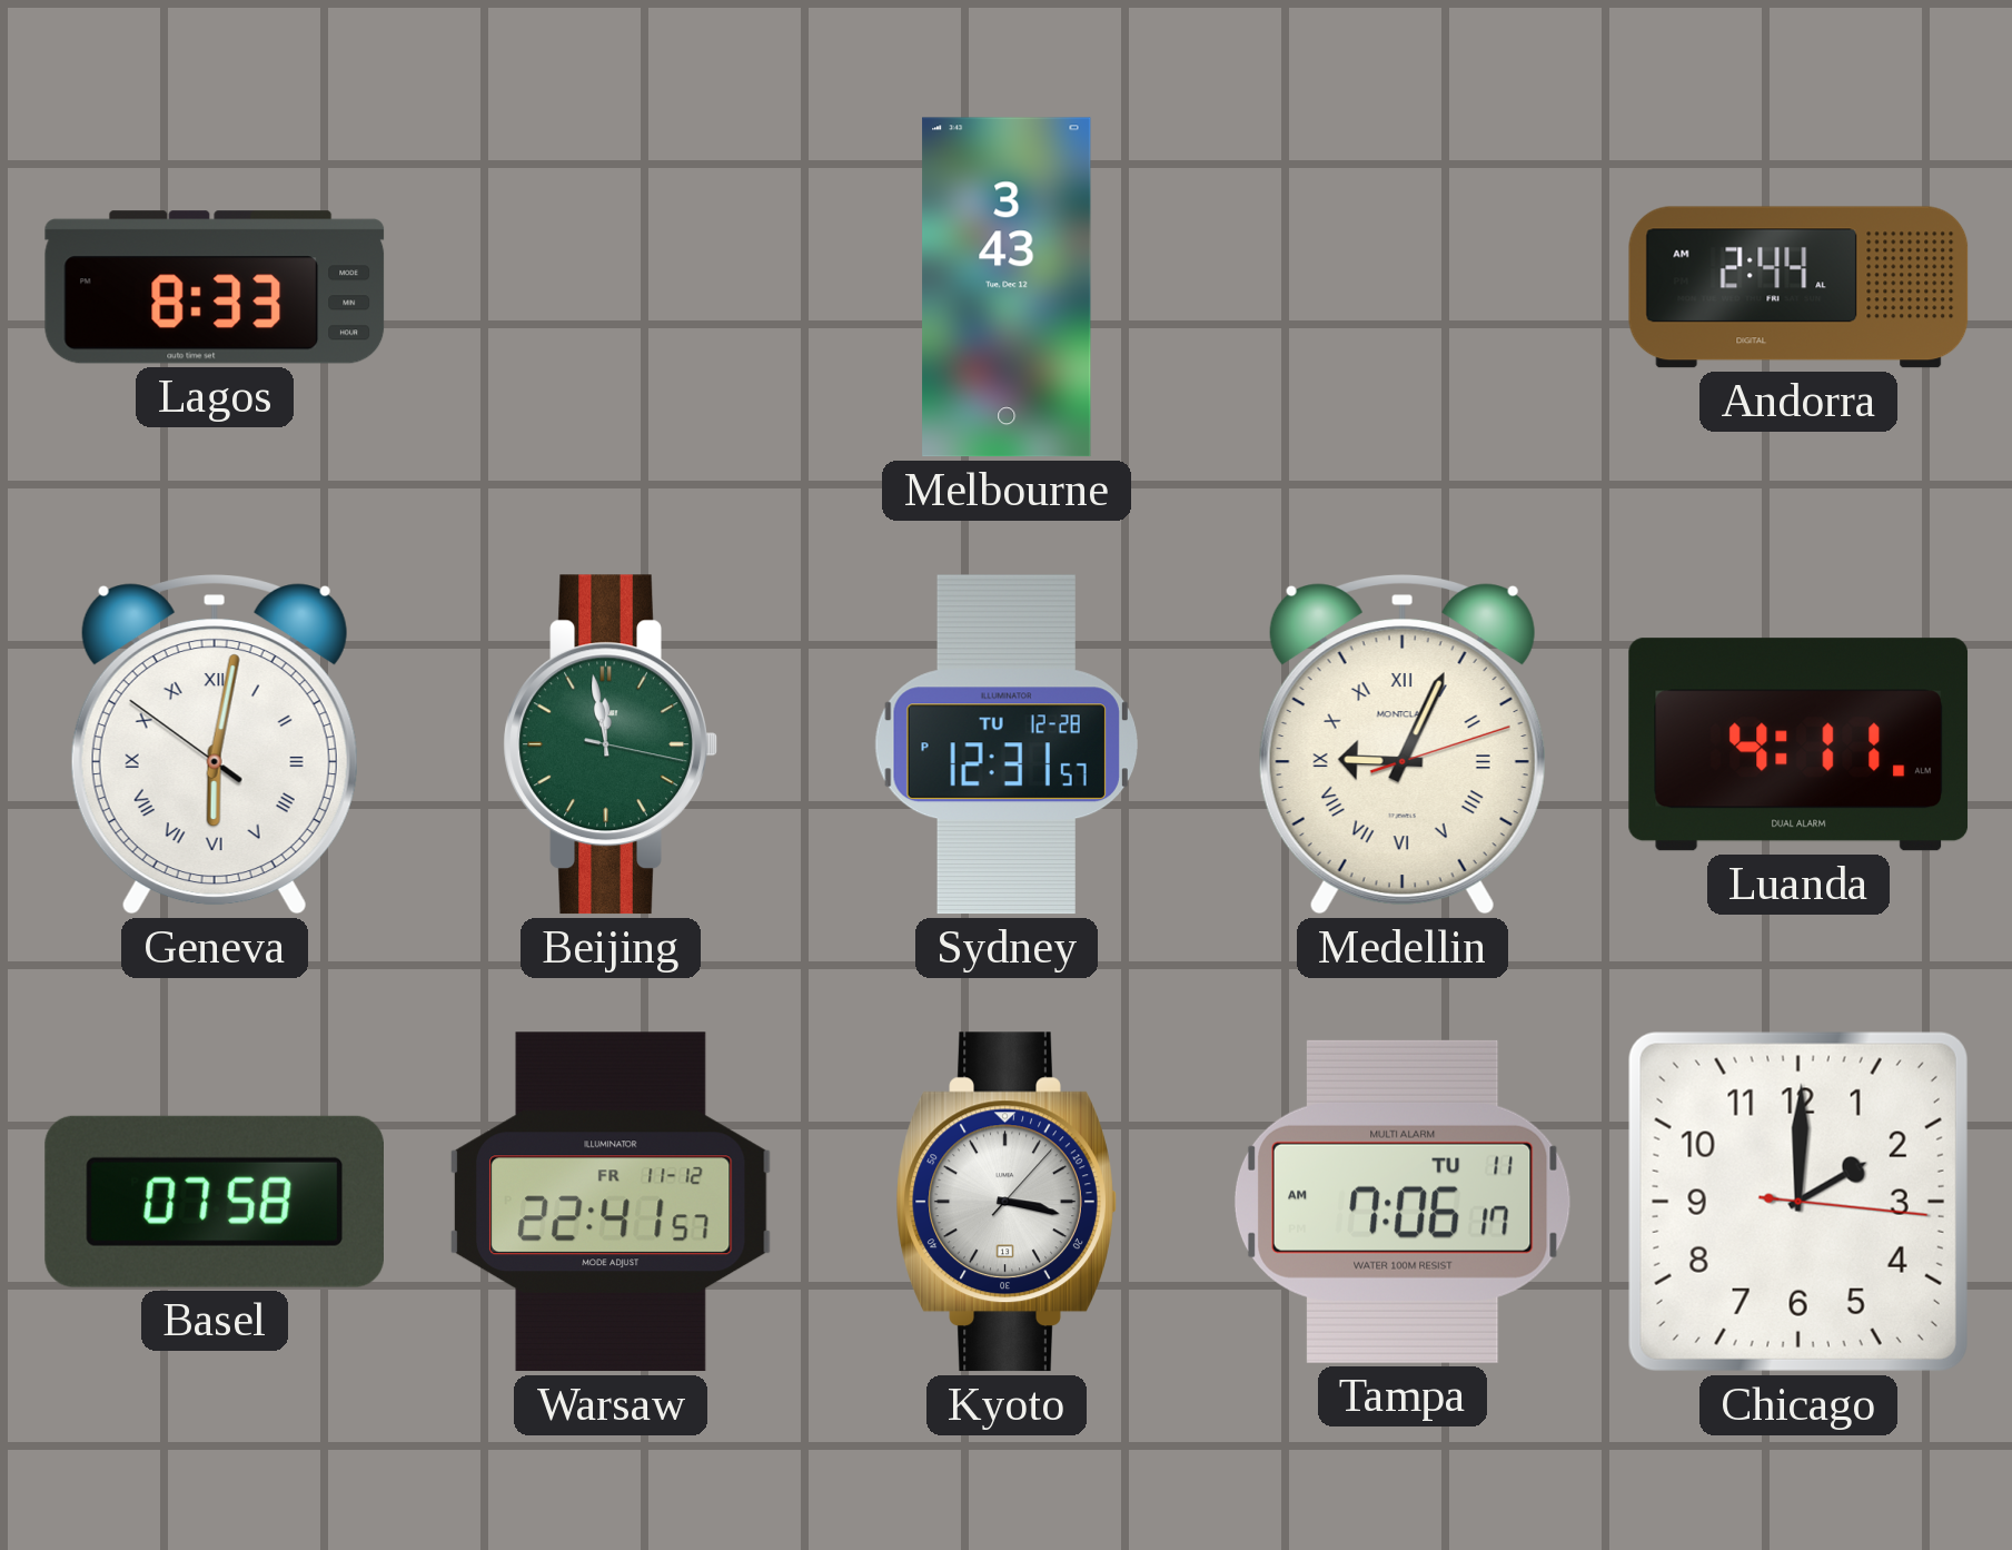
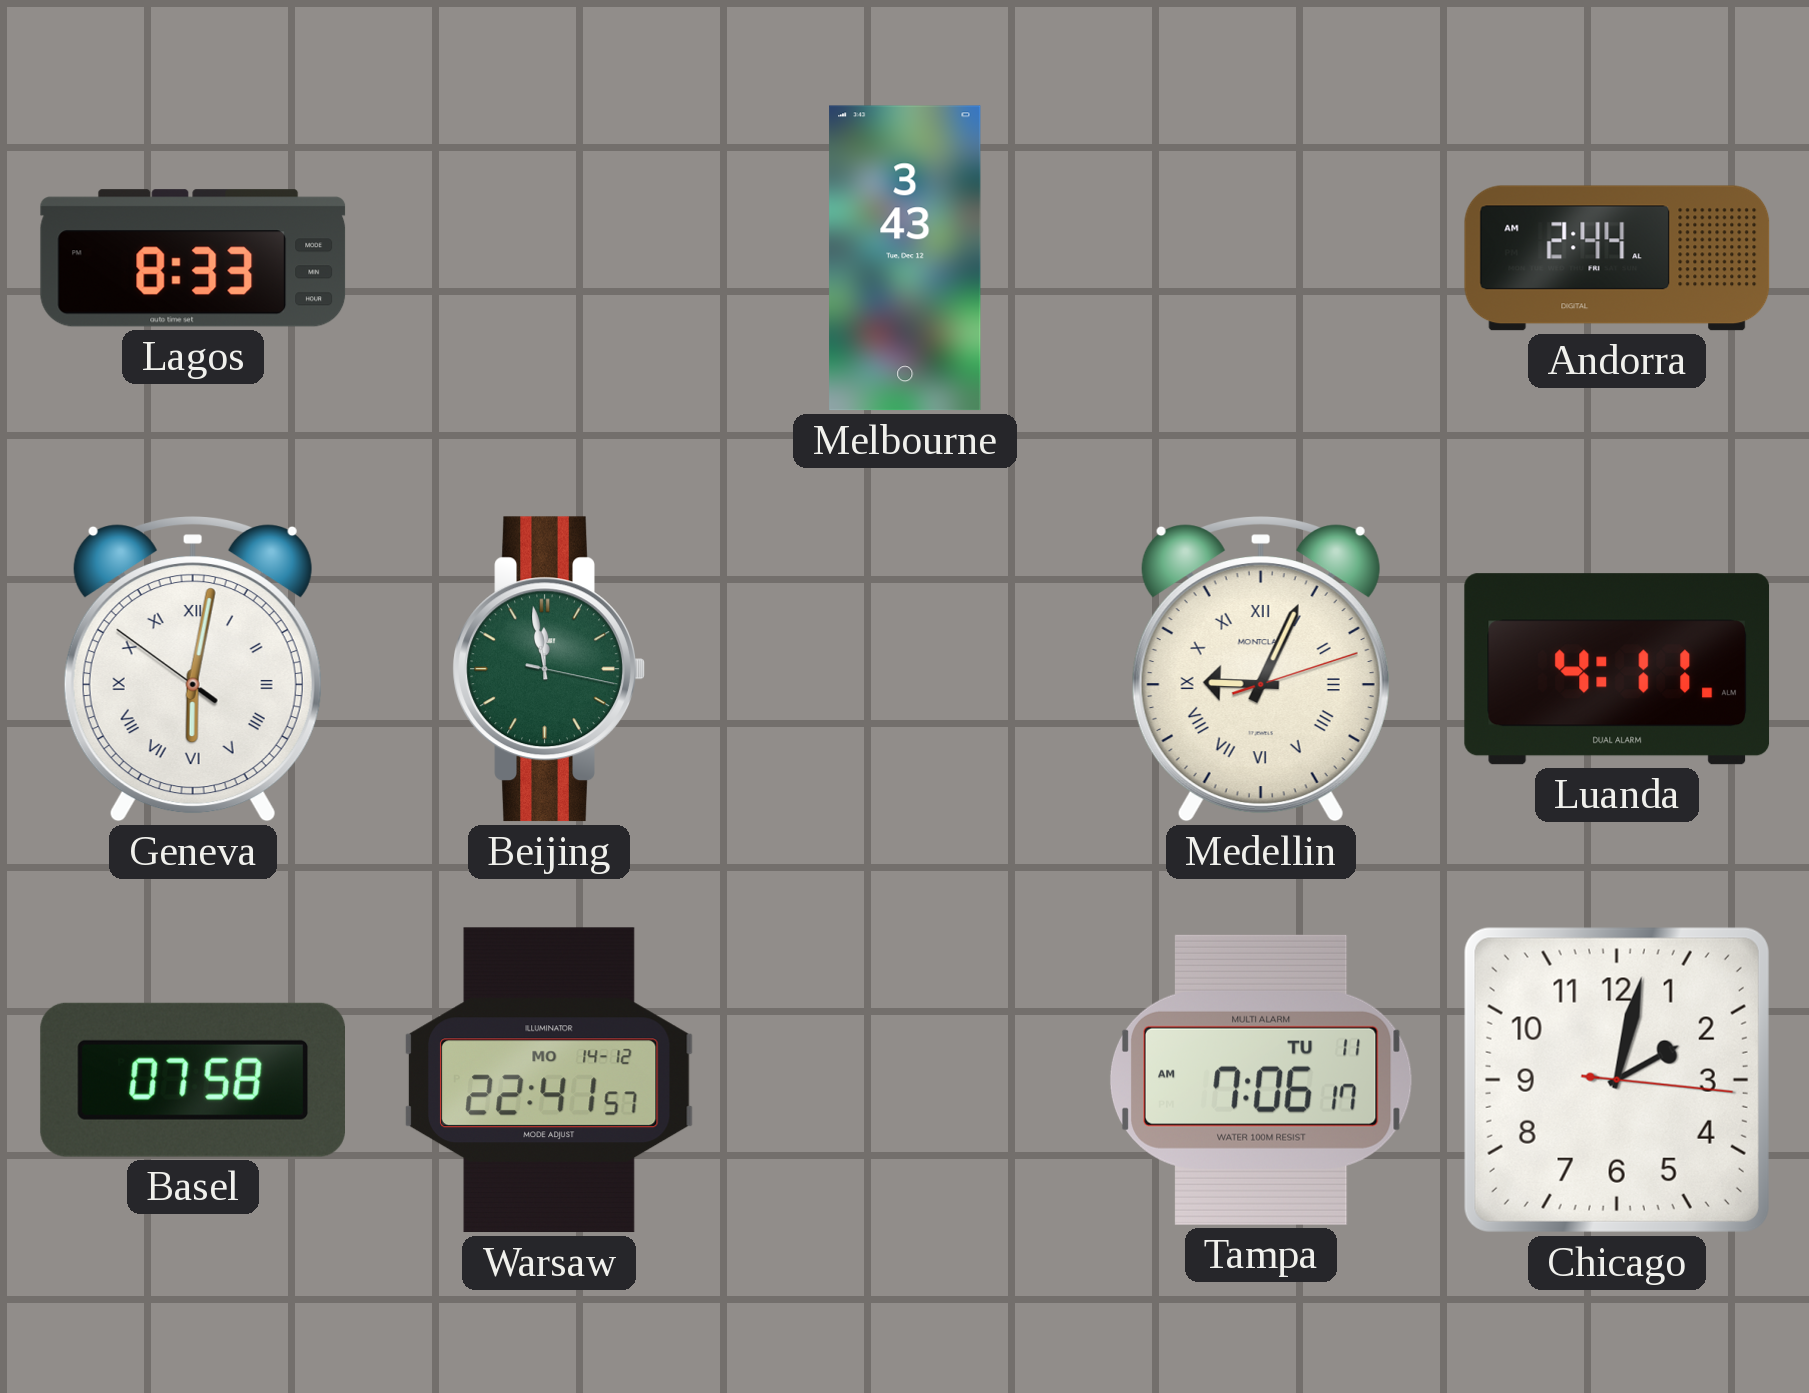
Sydney: 12:31 -> none
Warsaw date: FR 11-12 -> MO 14-12
Kyoto: 3:17 -> none
Chicago: 2:00 -> 2:02
